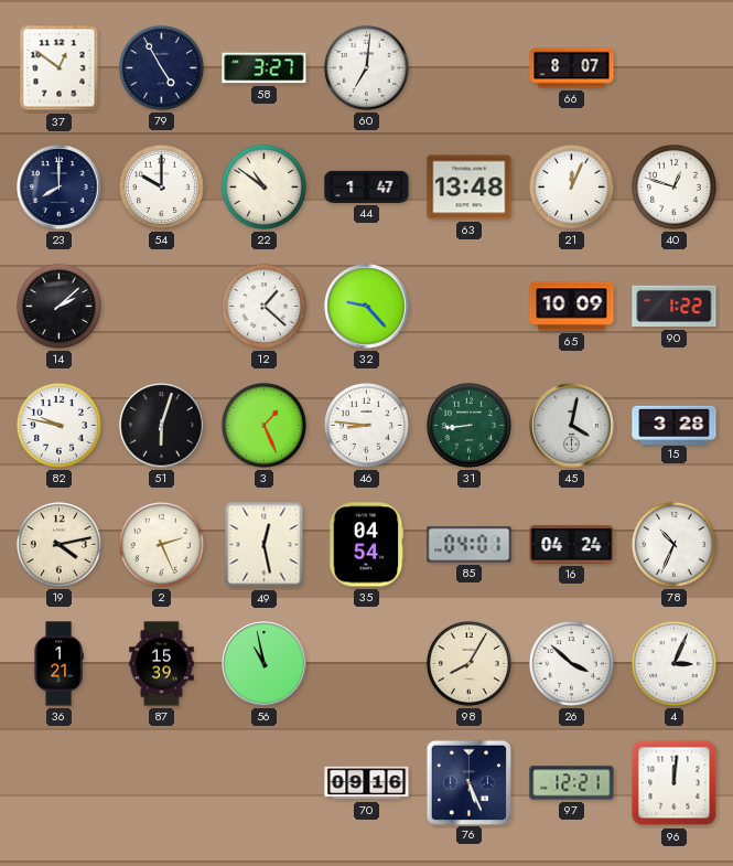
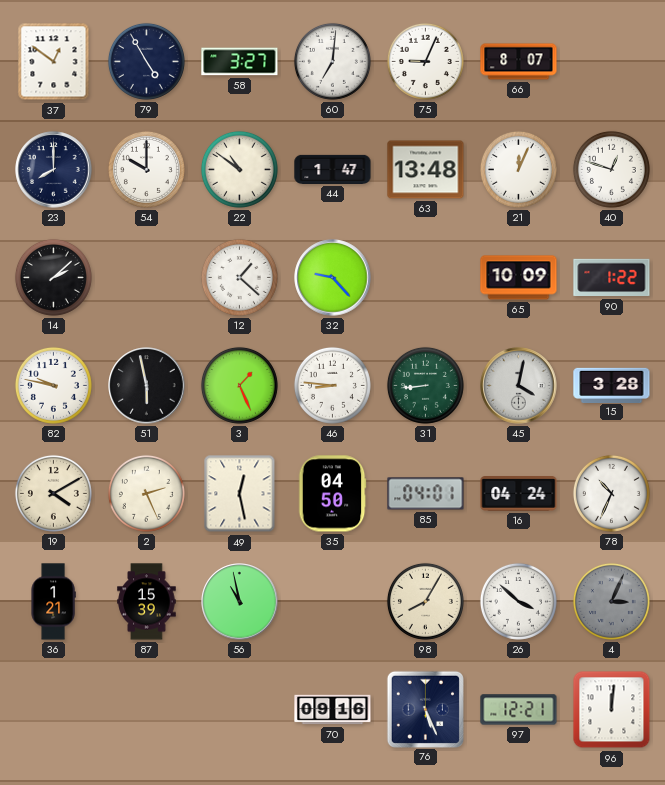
75: none -> 9:04
51: 6:03 -> 5:58
19: 4:13 -> 4:10
35: 04:54 -> 04:50
4 dial: white -> grey
